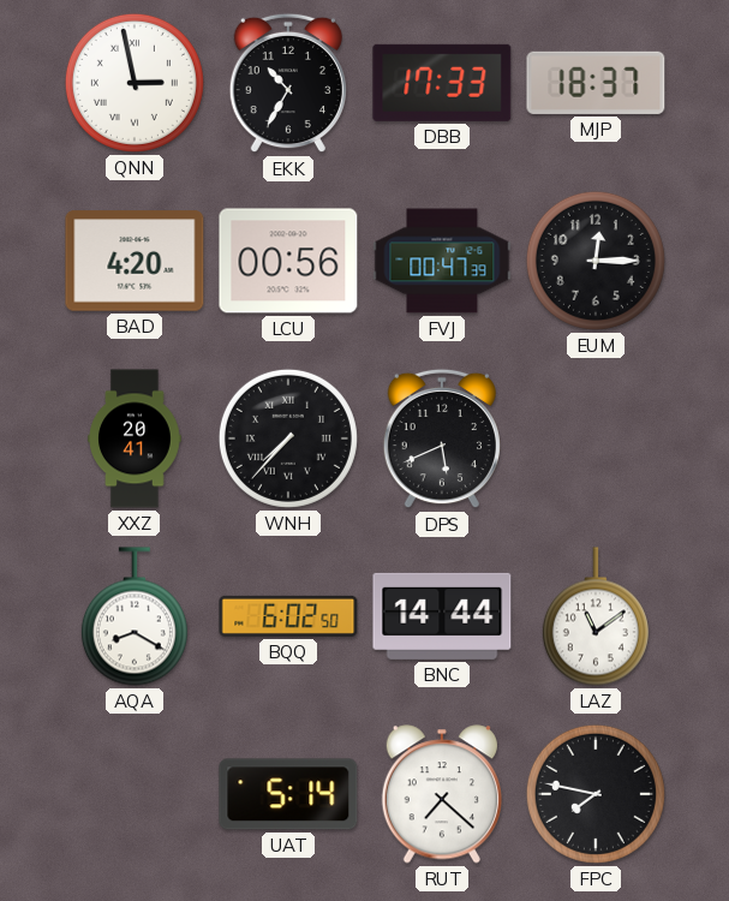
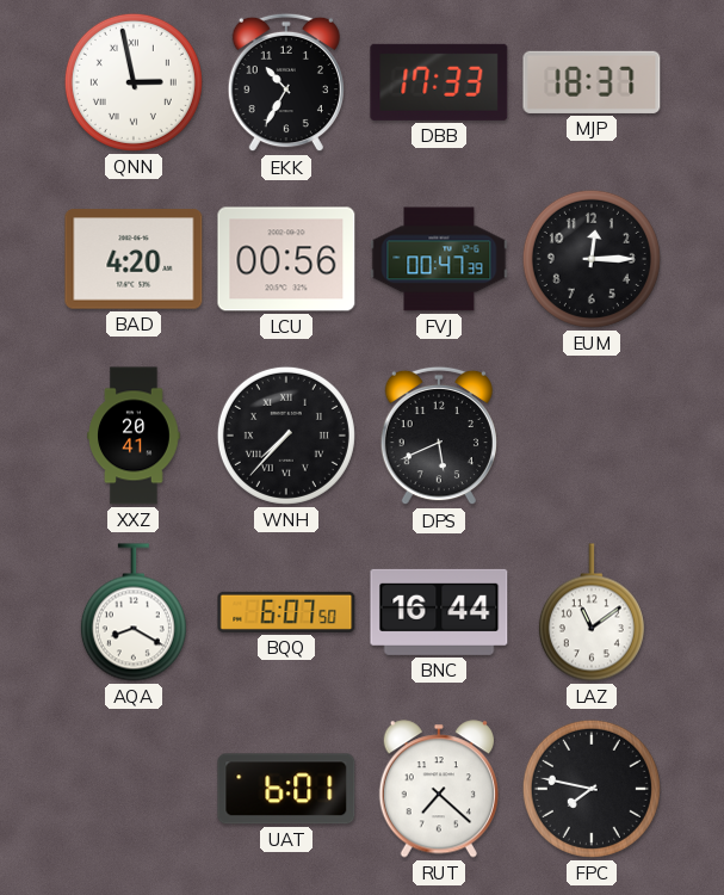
BQQ: 6:02 -> 6:07
BNC: 14:44 -> 16:44
UAT: 5:14 -> 6:01
